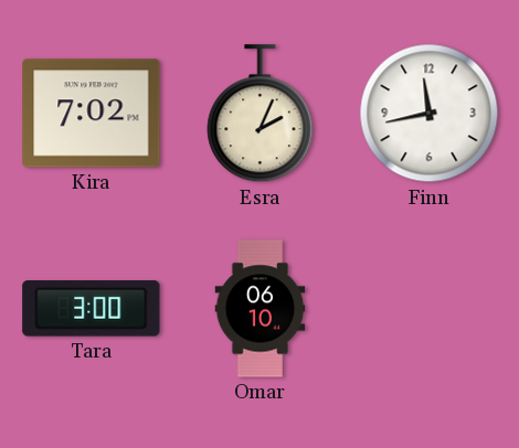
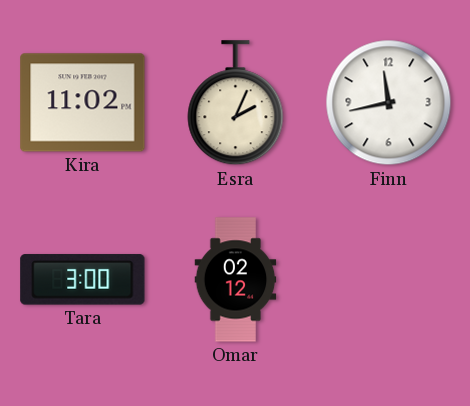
Kira: 7:02 -> 11:02
Omar: 06:10 -> 02:12
